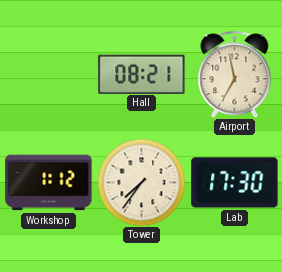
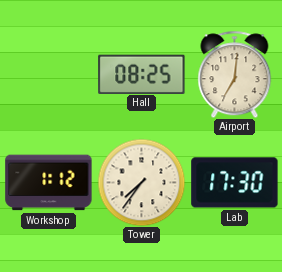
Hall: 08:21 -> 08:25
Airport: 6:58 -> 7:01
